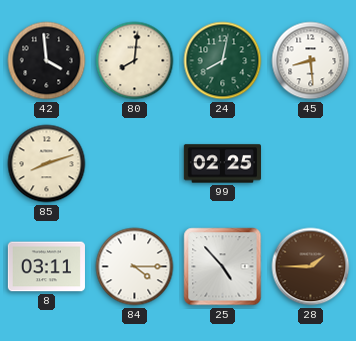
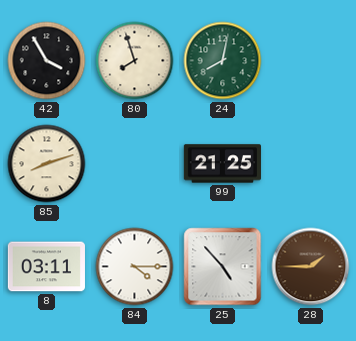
42: 3:59 -> 3:55
80: 8:01 -> 7:57
45: 8:29 -> none
99: 02:25 -> 21:25
